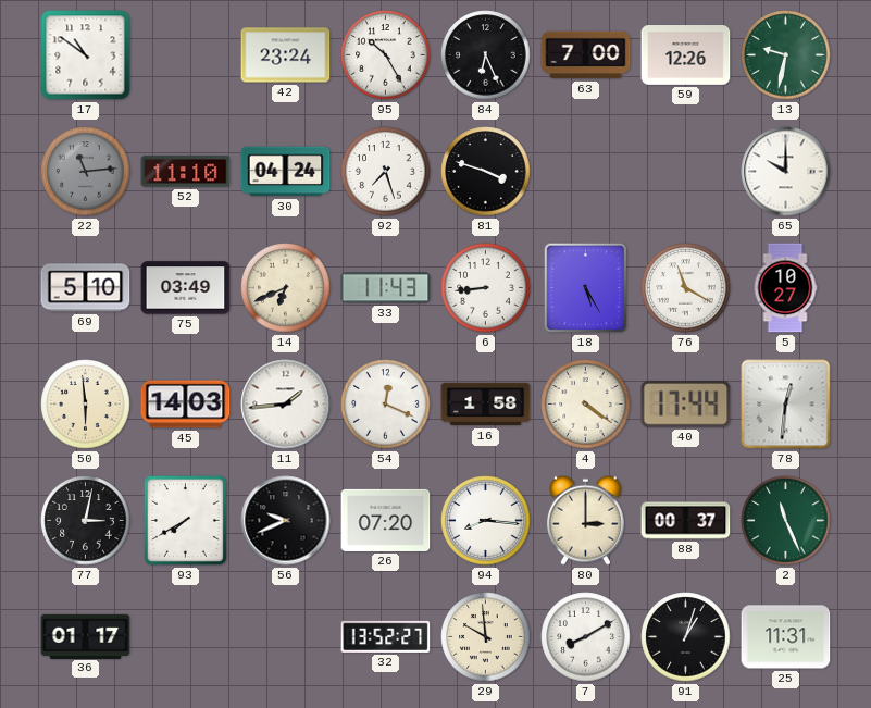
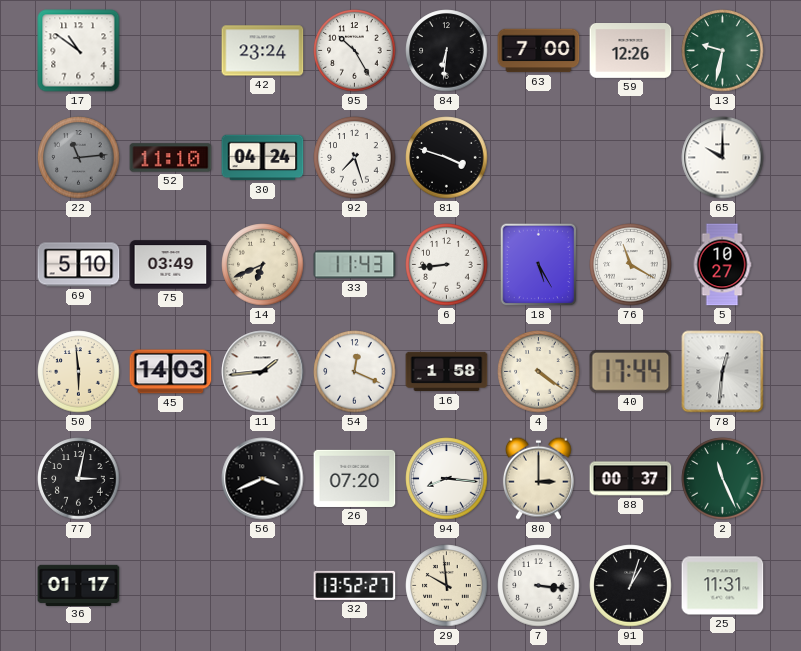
84: 6:26 -> 6:31
93: 7:40 -> none
56: 9:41 -> 3:41
7: 8:10 -> 3:16
